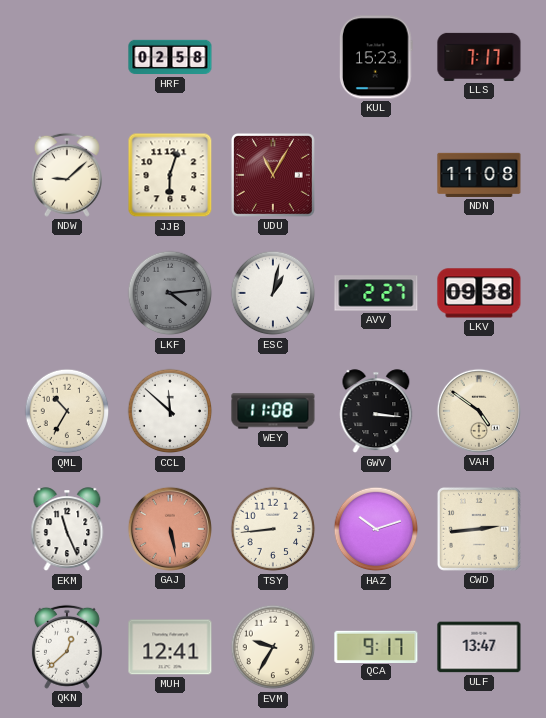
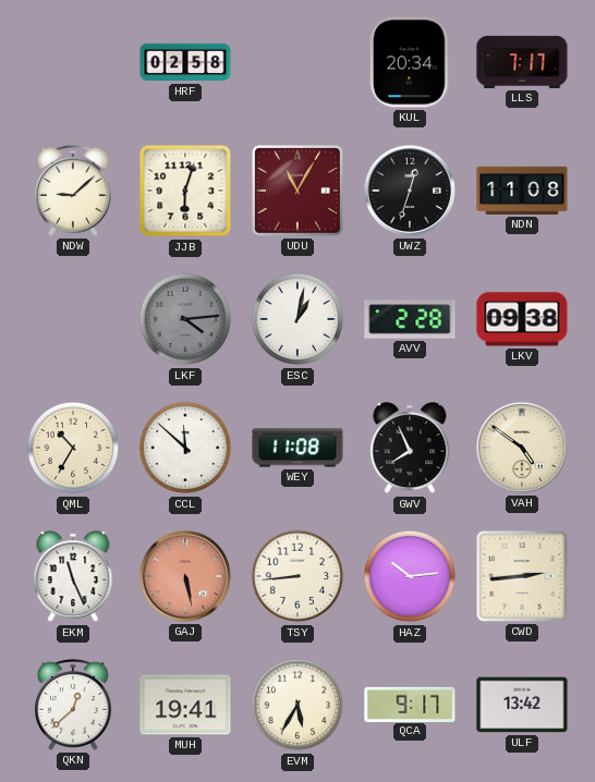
KUL: 15:23 -> 20:34
UWZ: none -> 12:33
AVV: 2:27 -> 2:28
GWV: 3:16 -> 7:56
HAZ: 10:12 -> 10:14
MUH: 12:41 -> 19:41
EVM: 9:35 -> 5:35
ULF: 13:47 -> 13:42
